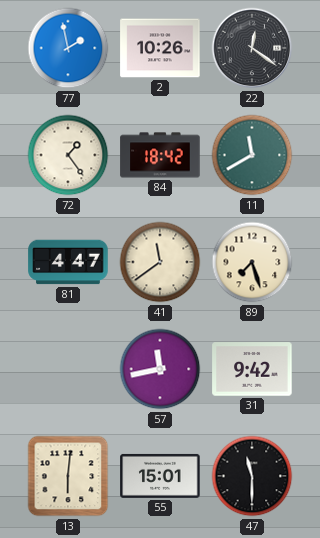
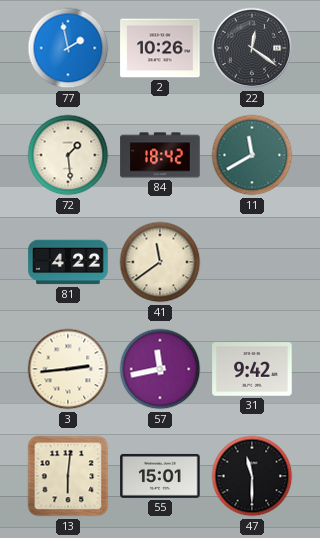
72: 1:24 -> 1:29
81: 4:47 -> 4:22
89: 7:27 -> none
3: none -> 2:44
